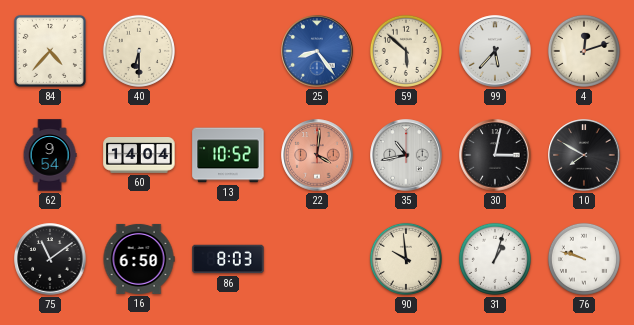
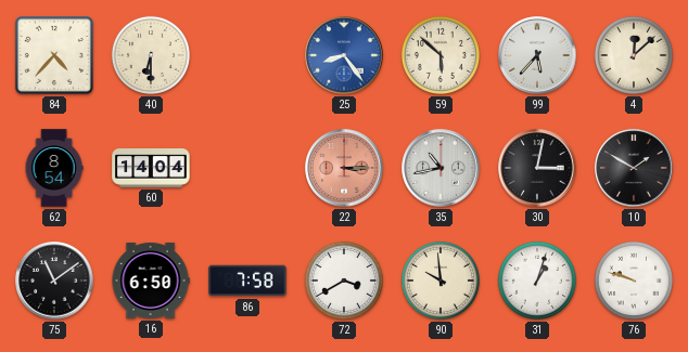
4: 12:12 -> 12:08
62: 9:54 -> 8:54
13: 10:52 -> none
22: 4:01 -> 3:15
10: 7:50 -> 1:50
86: 8:03 -> 7:58
72: none -> 3:40
